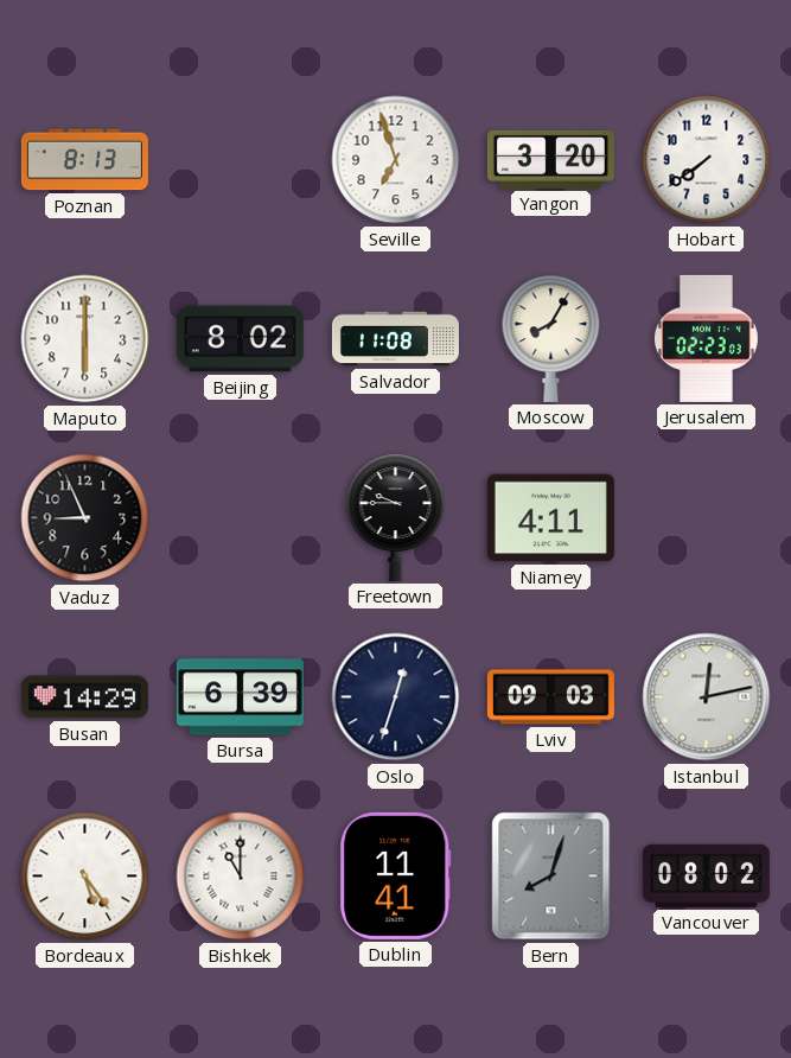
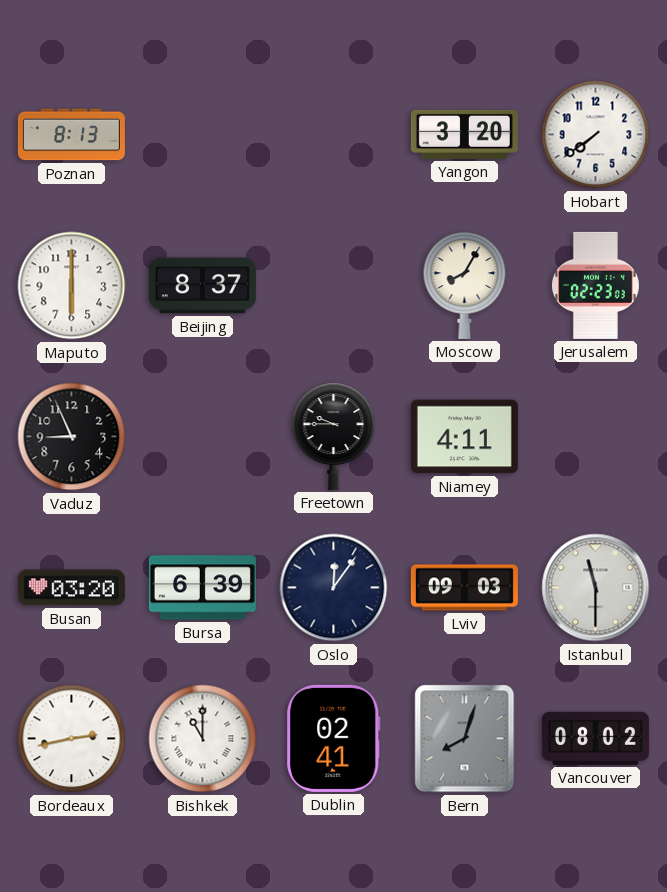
Seville: 6:57 -> none
Beijing: 8:02 -> 8:37
Salvador: 11:08 -> none
Busan: 14:29 -> 03:20
Oslo: 12:33 -> 12:06
Istanbul: 12:13 -> 11:30
Bordeaux: 5:24 -> 2:43
Dublin: 11:41 -> 02:41
